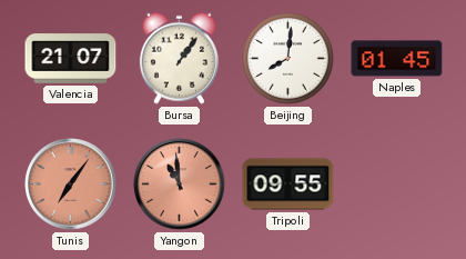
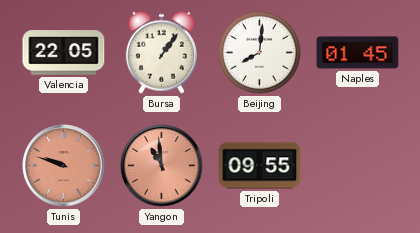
Valencia: 21:07 -> 22:05
Tunis: 7:06 -> 9:48
